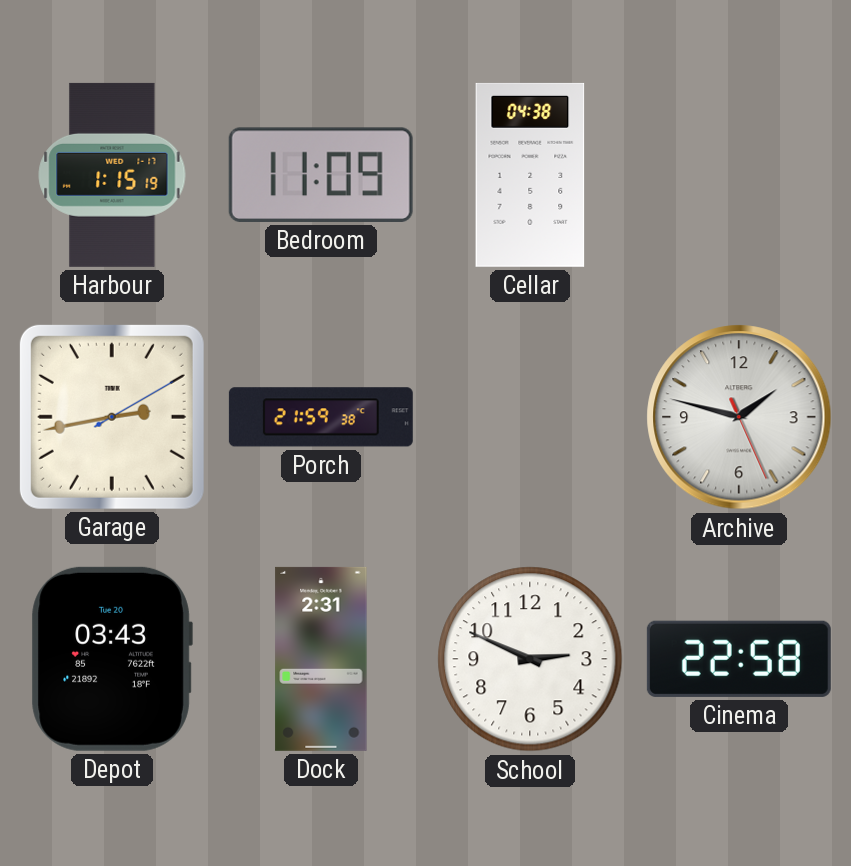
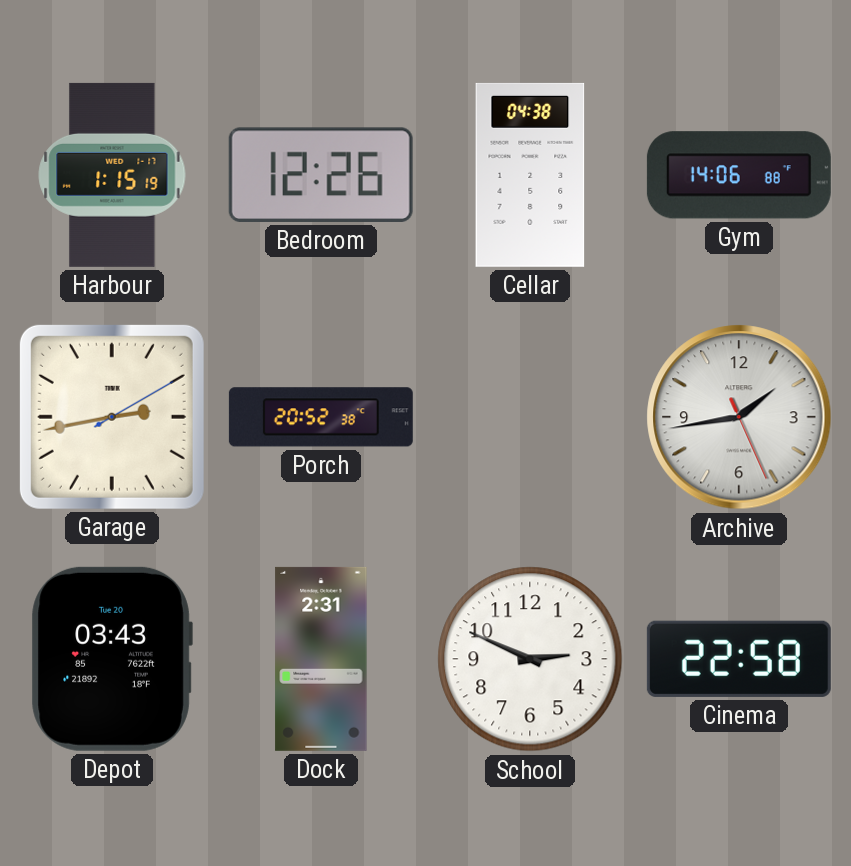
Bedroom: 11:09 -> 12:26
Gym: none -> 14:06
Porch: 21:59 -> 20:52
Archive: 1:47 -> 1:43
